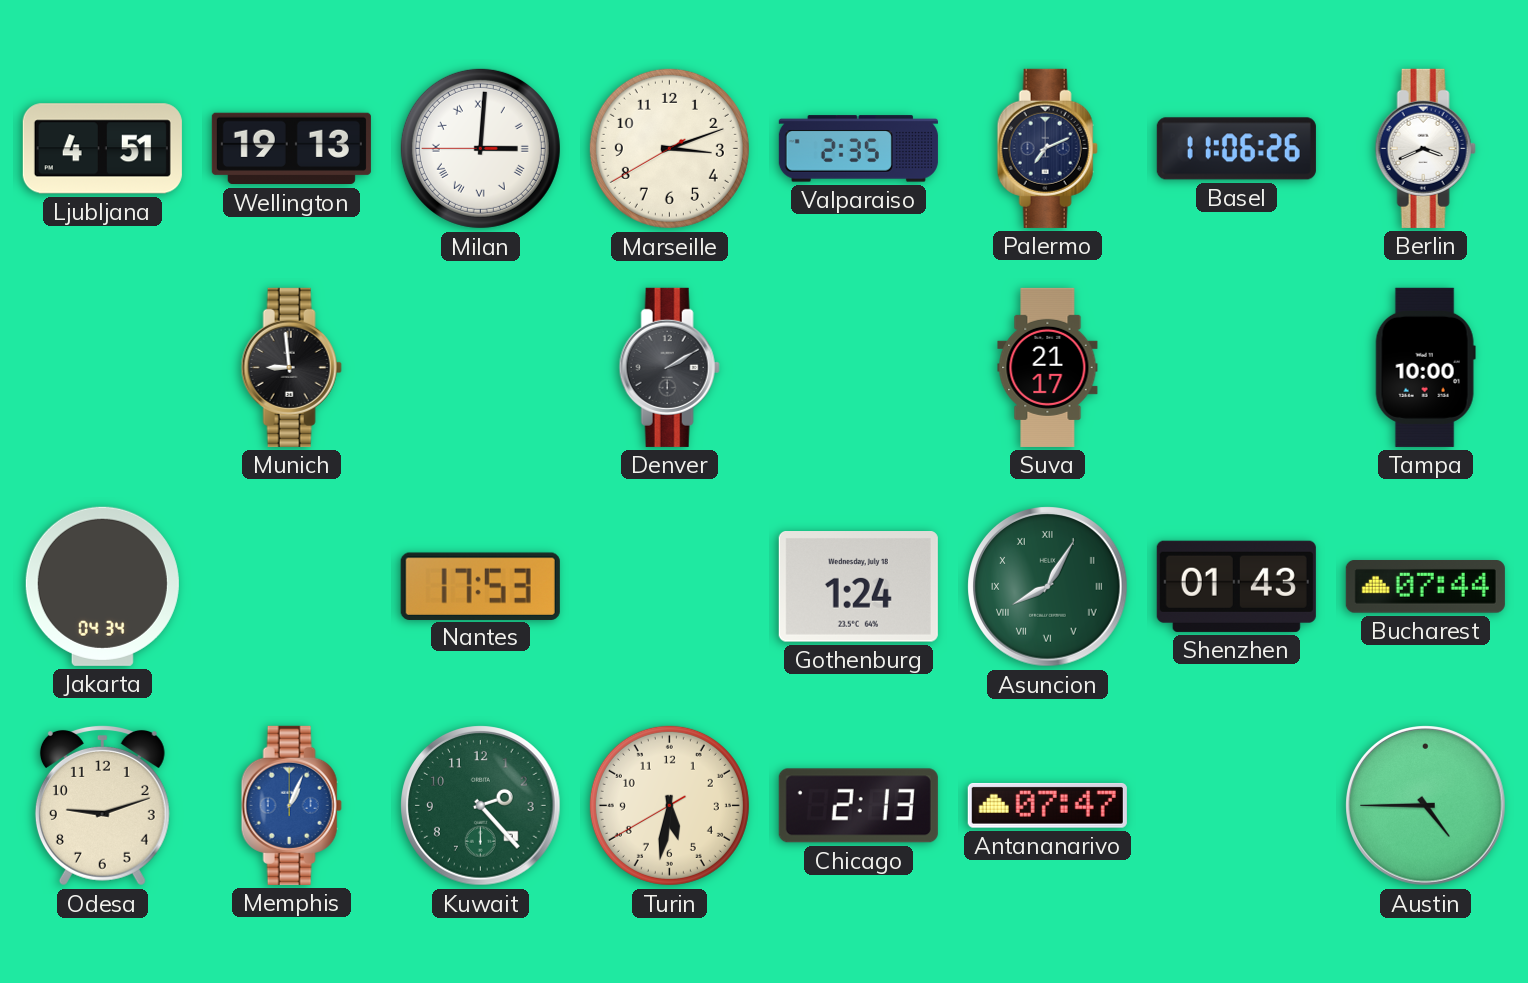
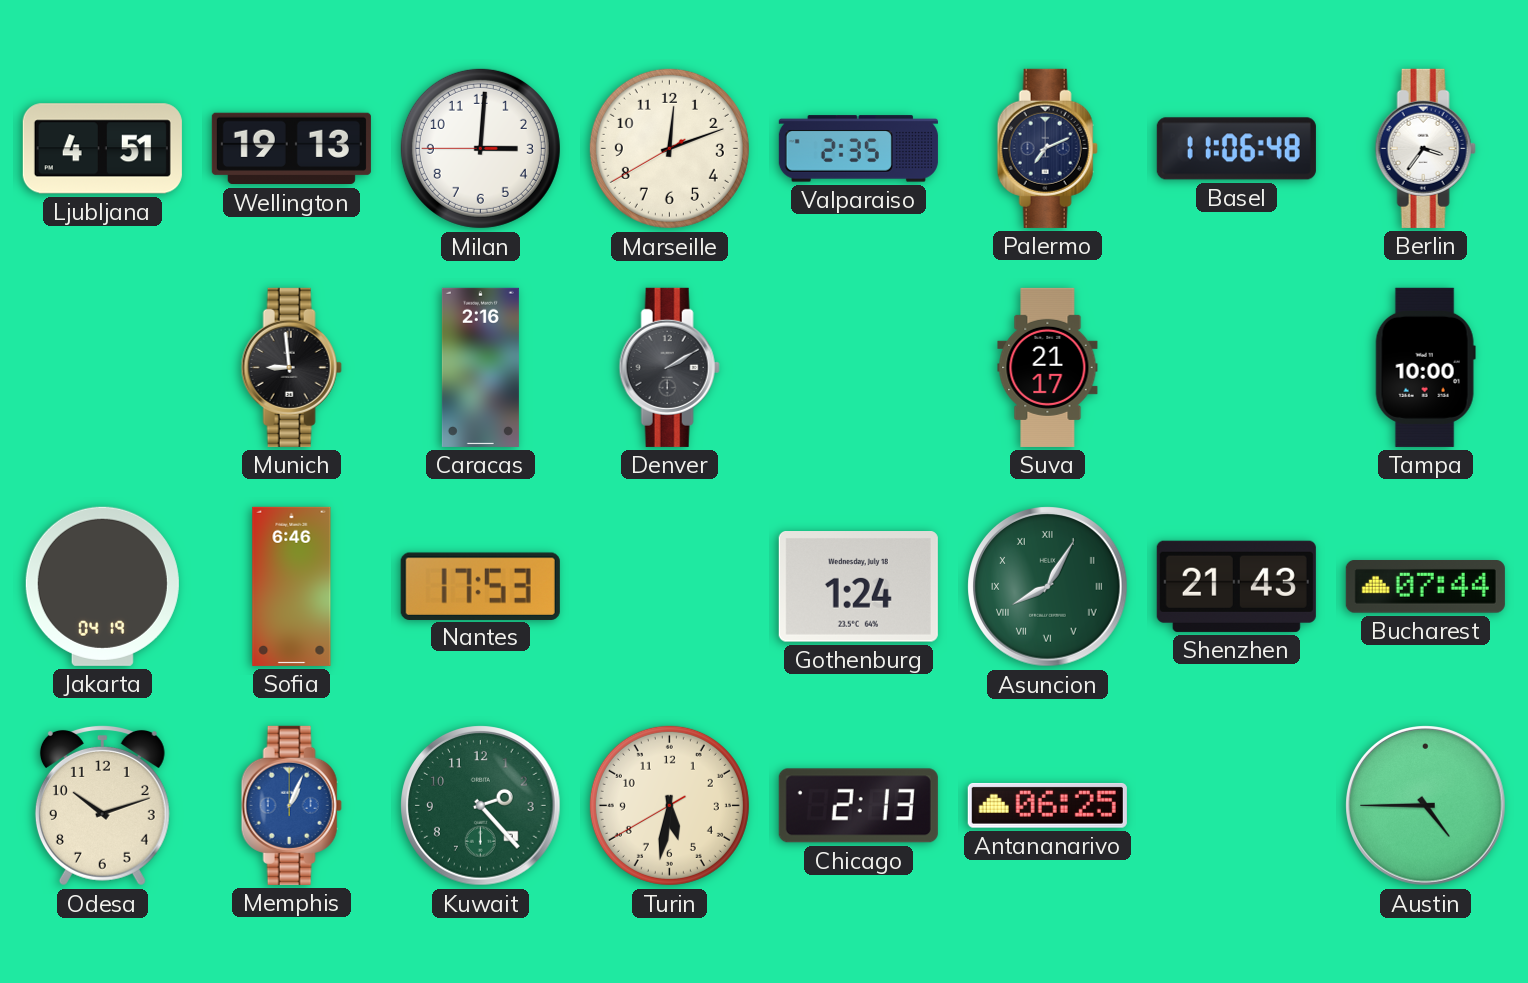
Milan numerals: Roman -> Arabic
Marseille: 3:11 -> 12:11
Basel: 11:06:26 -> 11:06:48
Berlin: 3:41 -> 3:36
Caracas: none -> 2:16
Jakarta: 04:34 -> 04:19
Sofia: none -> 6:46
Shenzhen: 01:43 -> 21:43
Odesa: 9:12 -> 10:12
Antananarivo: 07:47 -> 06:25
